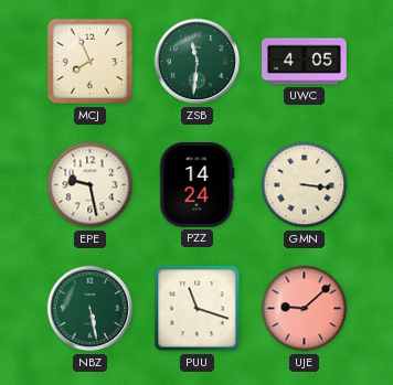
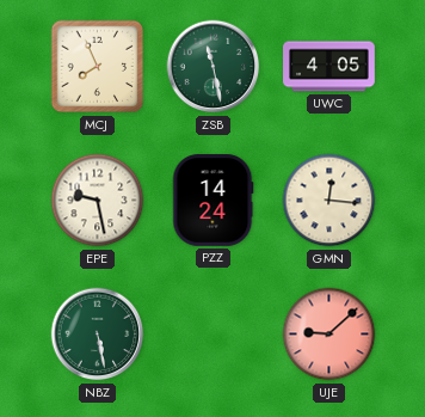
ZSB: 11:31 -> 11:28
GMN: 3:16 -> 12:16
PUU: 11:18 -> none
